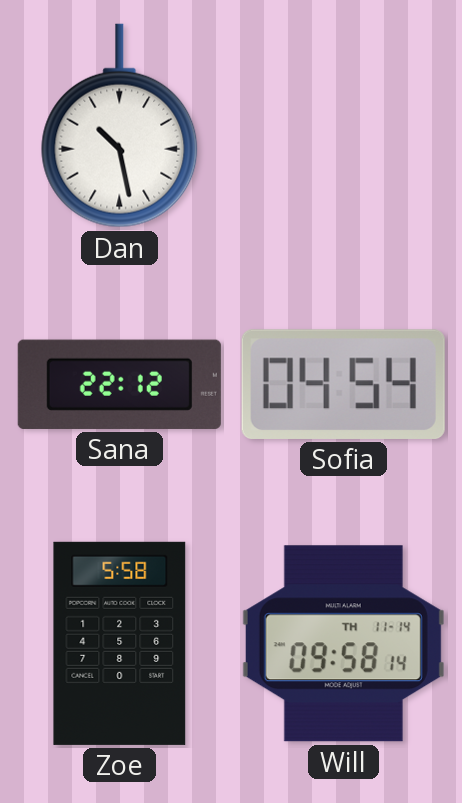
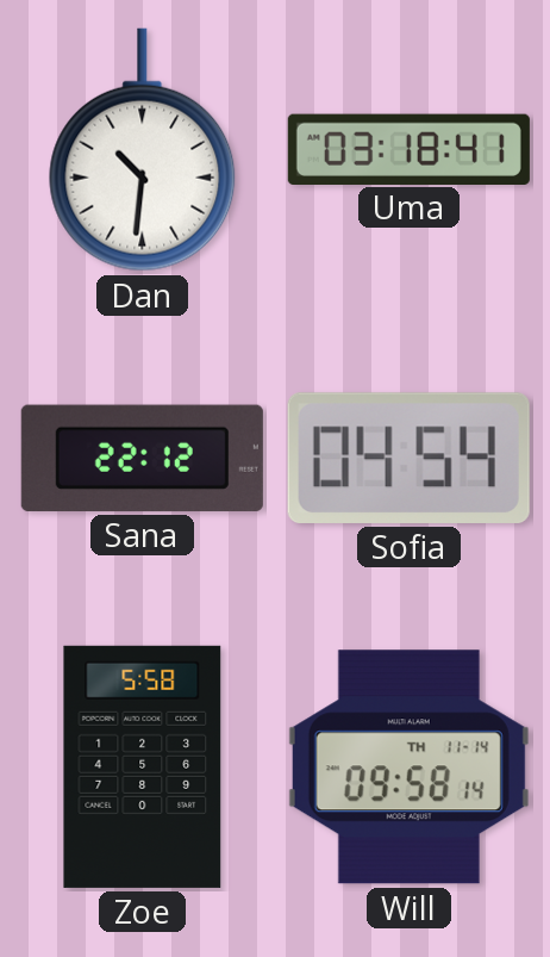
Dan: 10:28 -> 10:31
Uma: none -> 03:18
